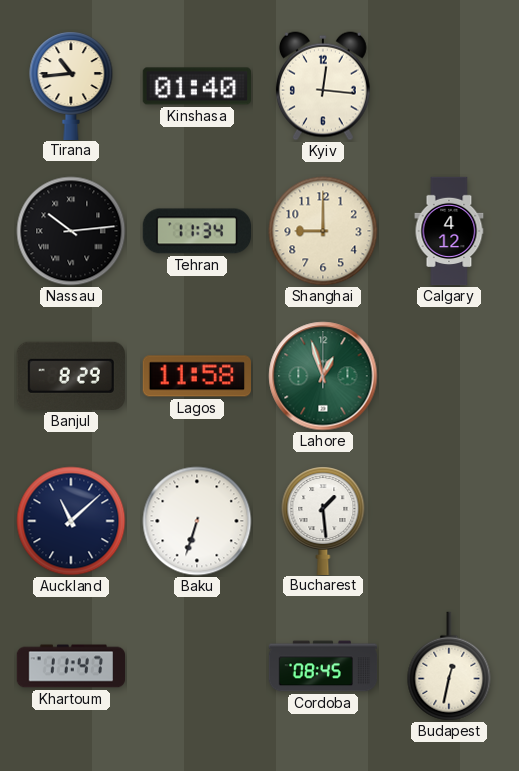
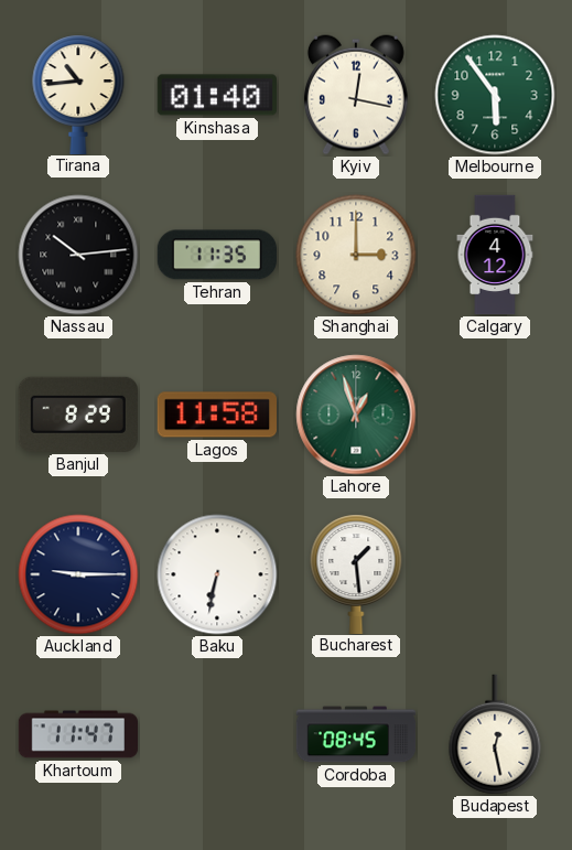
Kyiv: 12:16 -> 12:17
Melbourne: none -> 5:54
Tehran: 11:34 -> 11:35
Shanghai: 9:00 -> 3:00
Auckland: 11:08 -> 9:15
Baku: 6:33 -> 6:32
Budapest: 12:32 -> 12:28
